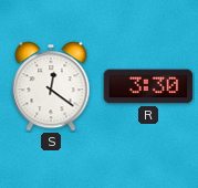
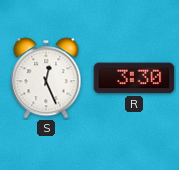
S: 12:21 -> 12:26
